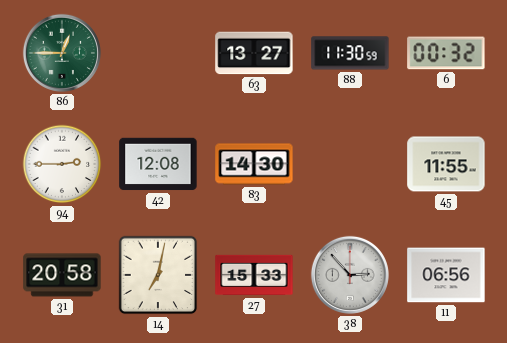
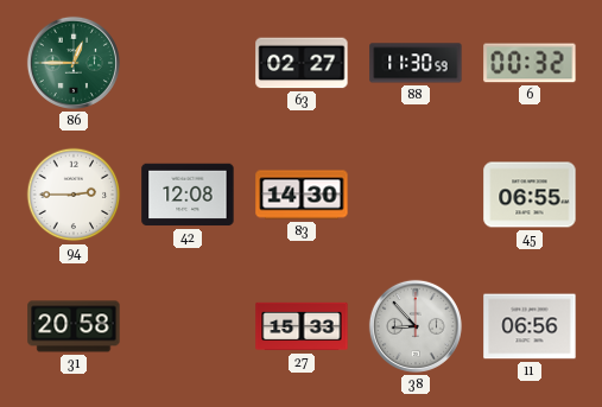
63: 13:27 -> 02:27
45: 11:55 -> 06:55
14: 7:02 -> none
38: 2:53 -> 8:53
